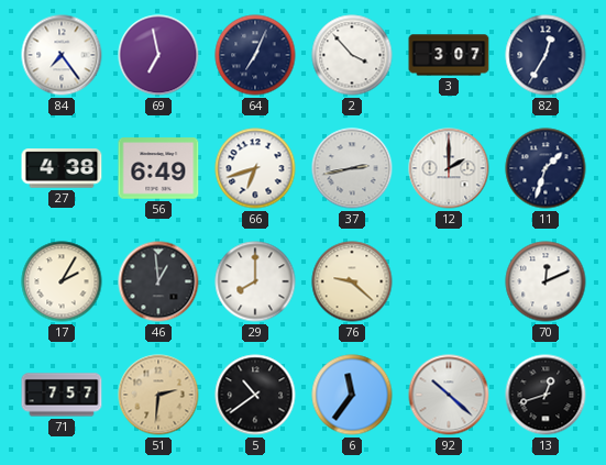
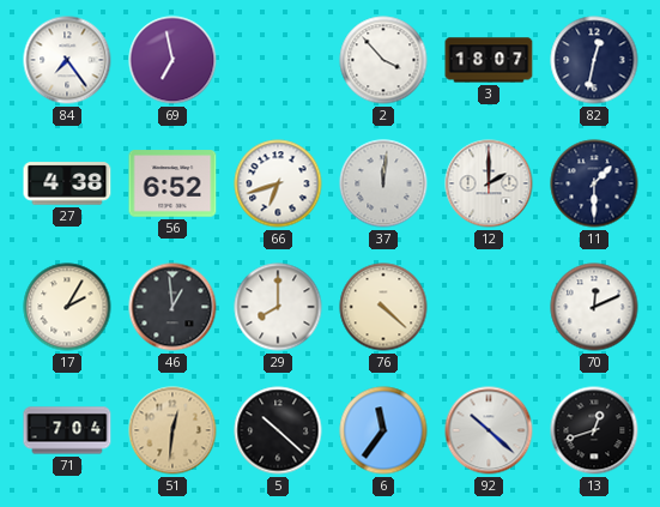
64: 7:04 -> none
3: 3:07 -> 18:07
82: 12:35 -> 12:32
56: 6:49 -> 6:52
37: 2:43 -> 12:01
11: 1:33 -> 1:30
76: 9:22 -> 4:22
71: 7:57 -> 7:04
51: 2:31 -> 12:31
5: 10:39 -> 10:22
